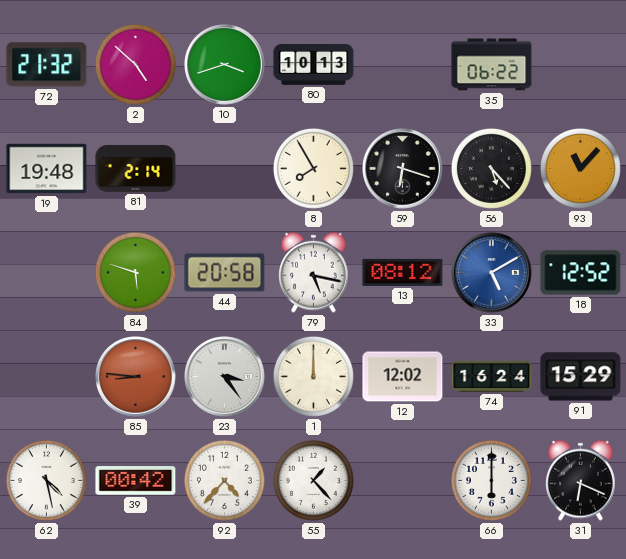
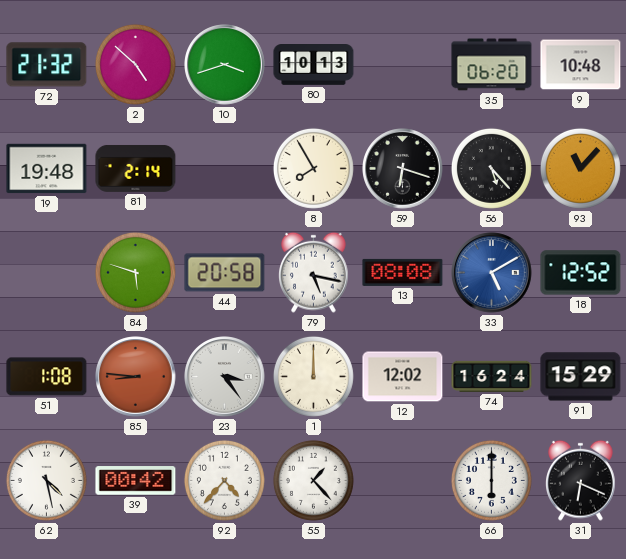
35: 06:22 -> 06:20
9: none -> 10:48
13: 08:12 -> 08:08
51: none -> 1:08
